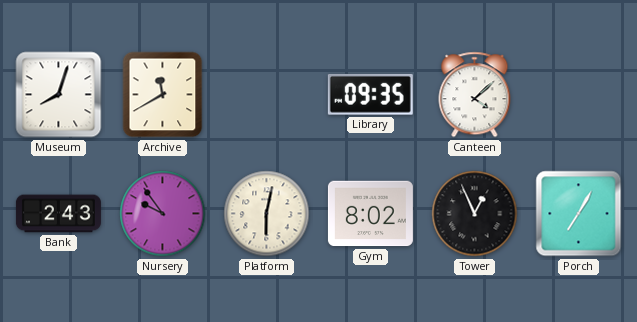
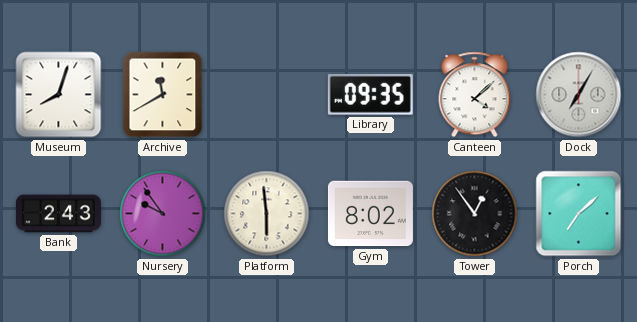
Dock: none -> 7:05
Platform: 6:02 -> 5:59
Tower: 12:56 -> 12:54
Porch: 7:05 -> 7:08
